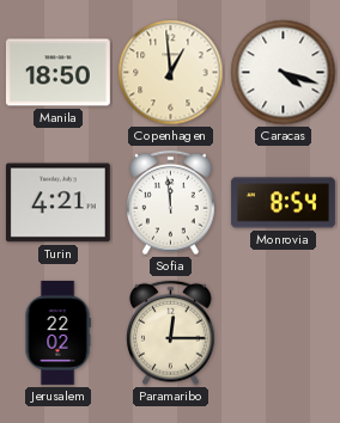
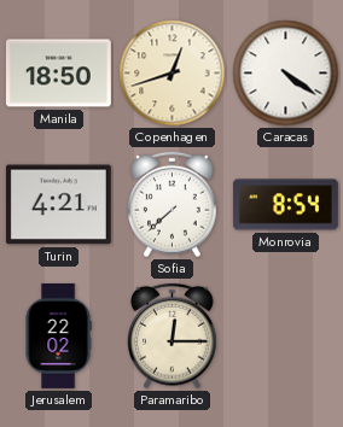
Copenhagen: 12:59 -> 12:42
Caracas: 4:18 -> 4:21
Sofia: 11:59 -> 7:38
